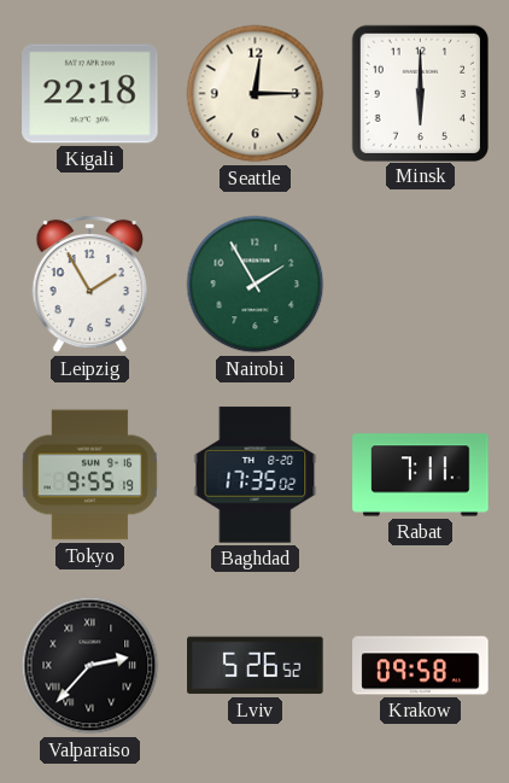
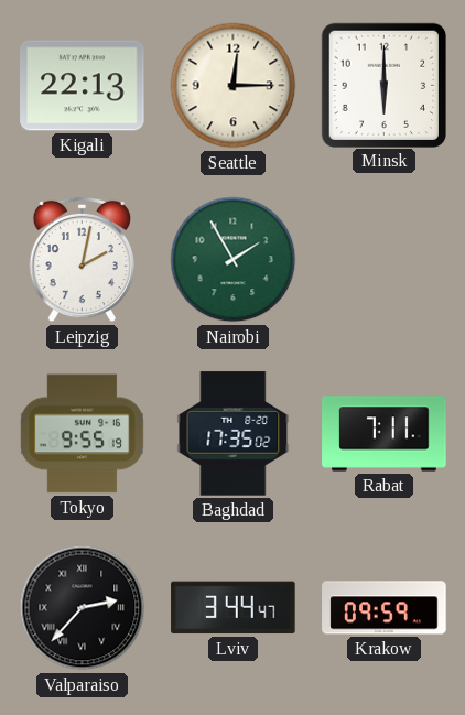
Kigali: 22:18 -> 22:13
Leipzig: 1:55 -> 2:02
Lviv: 5:26 -> 3:44
Krakow: 09:58 -> 09:59
